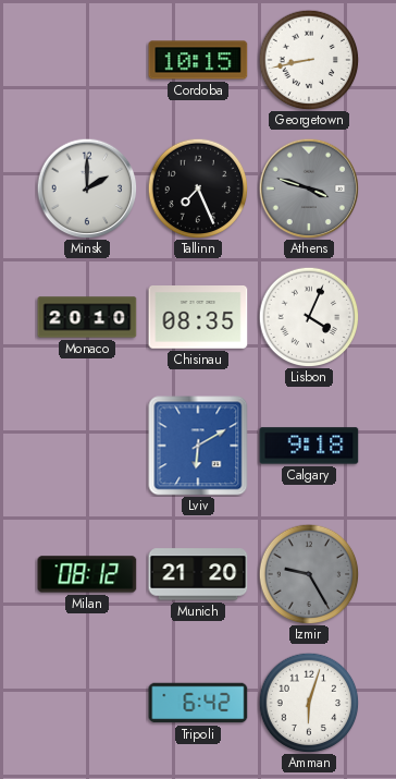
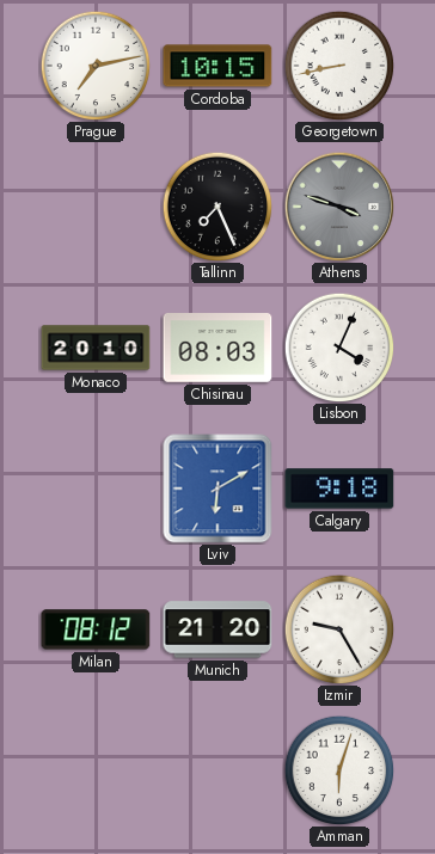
Prague: none -> 7:13
Minsk: 2:00 -> none
Chisinau: 08:35 -> 08:03
Izmir dial: grey -> white
Tripoli: 6:42 -> none
